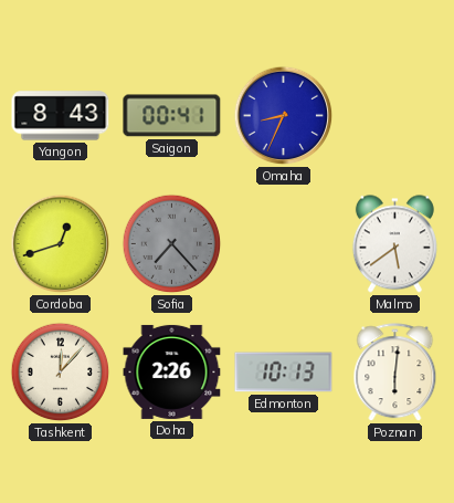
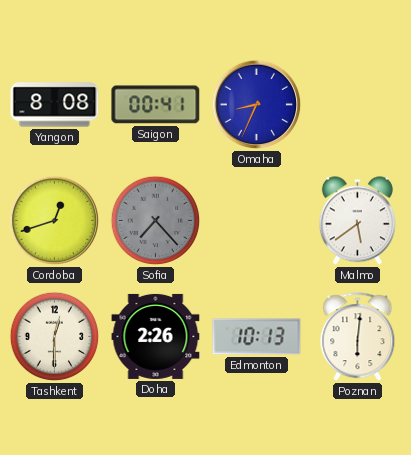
Yangon: 8:43 -> 8:08
Tashkent: 12:07 -> 12:30
